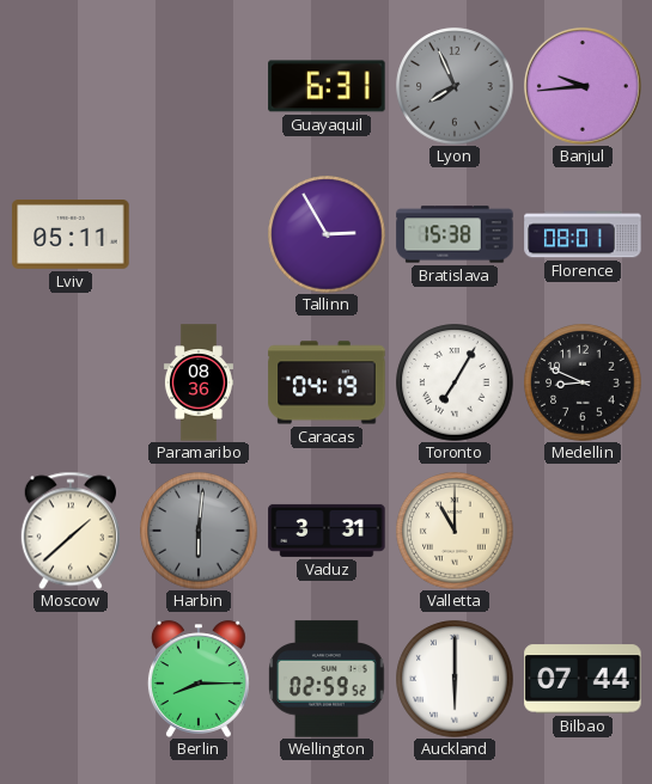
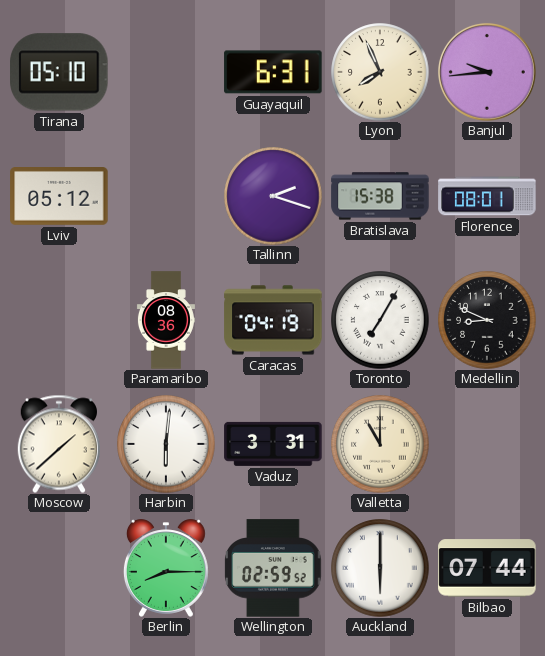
Tirana: none -> 05:10
Lyon dial: grey -> cream
Lviv: 05:11 -> 05:12
Tallinn: 2:55 -> 2:18
Harbin dial: grey -> white
